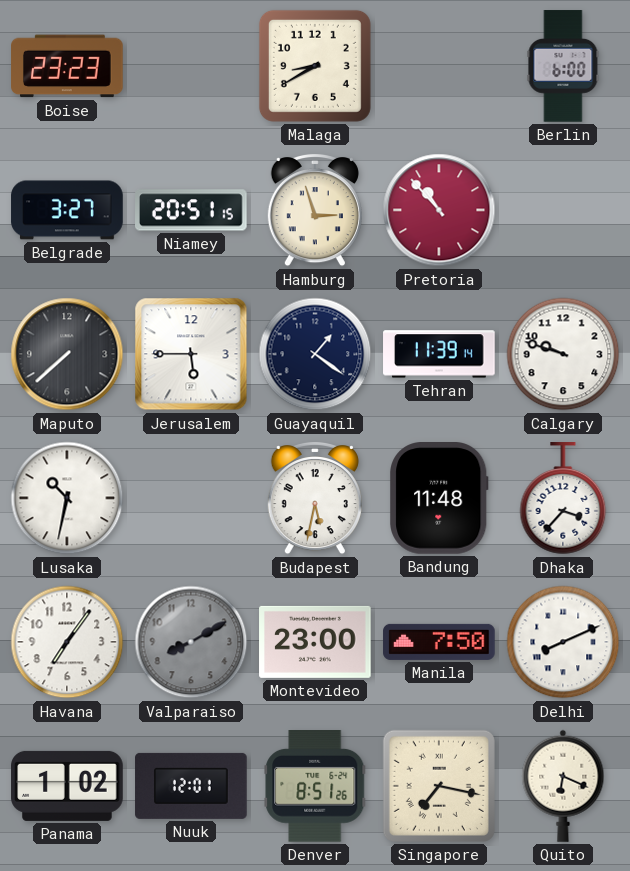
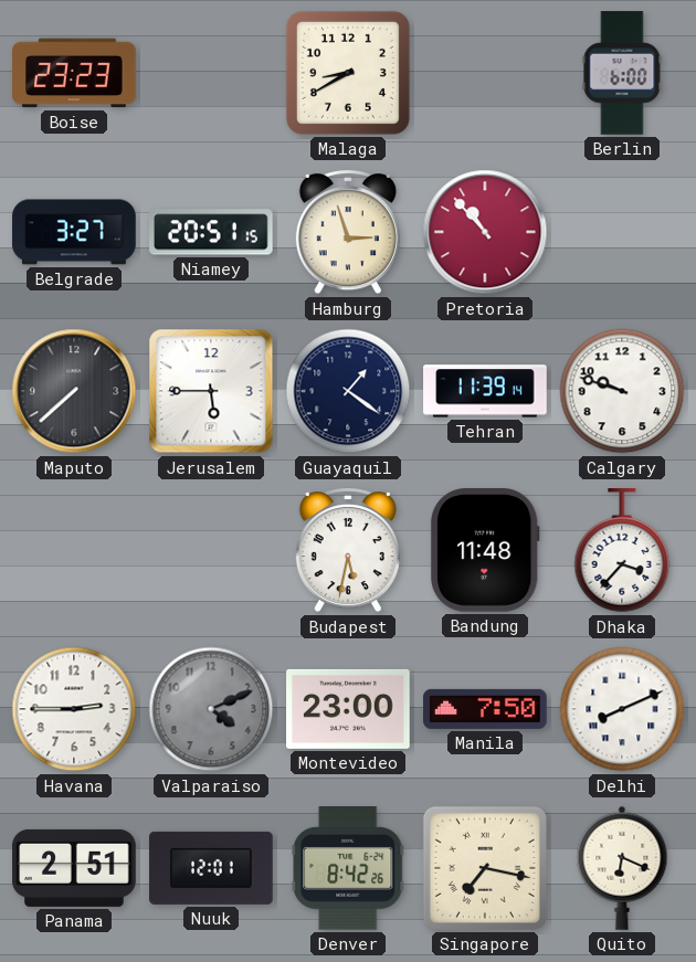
Lusaka: 10:32 -> none
Havana: 7:06 -> 2:45
Valparaiso: 8:10 -> 4:11
Panama: 1:02 -> 2:51
Denver: 8:51 -> 8:42
